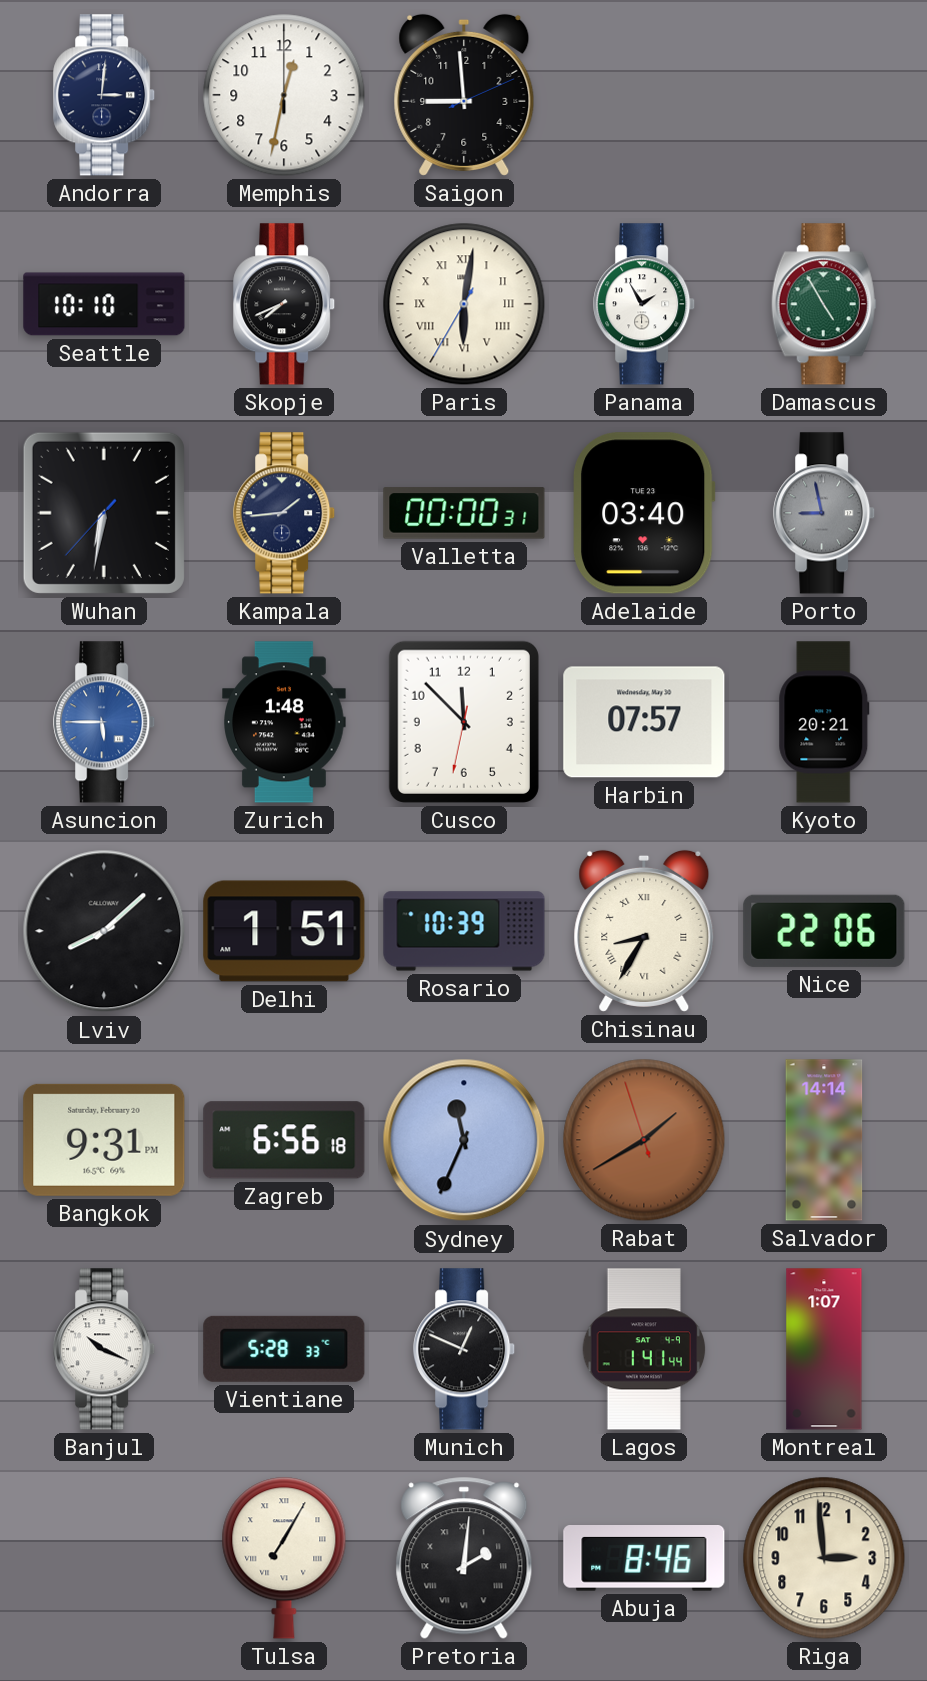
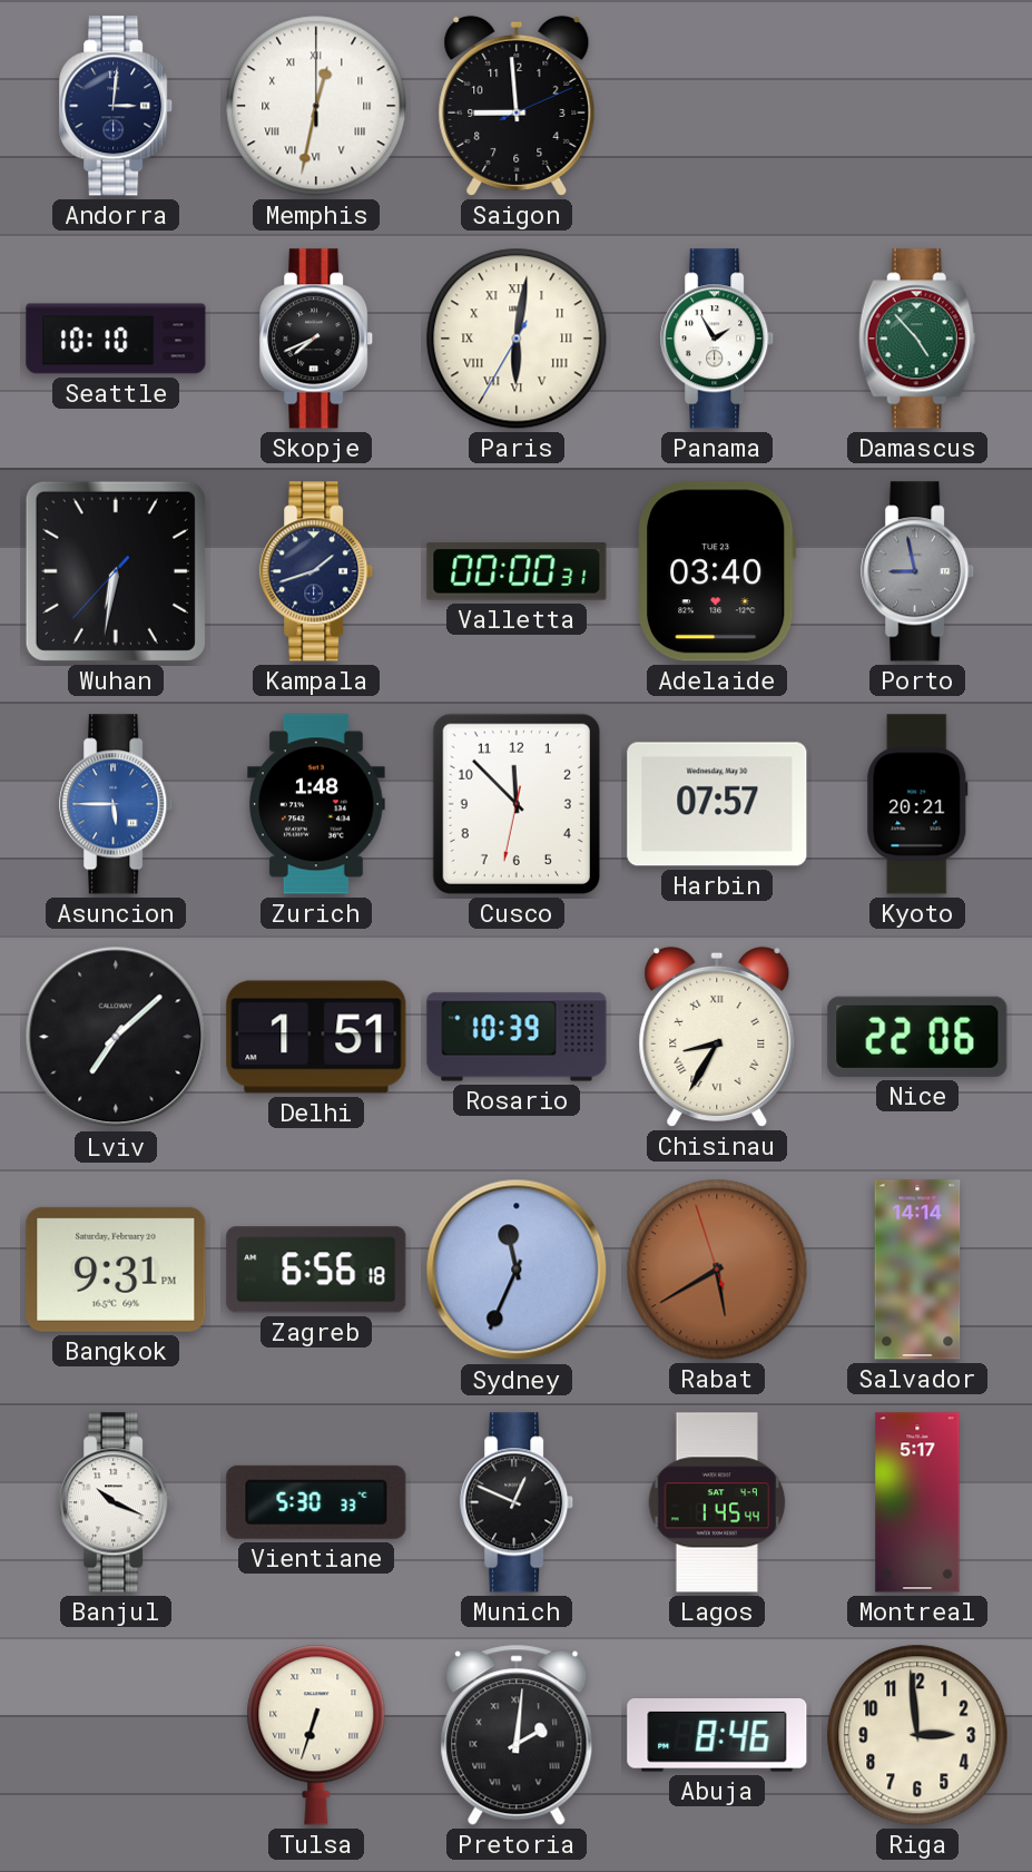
Memphis numerals: Arabic -> Roman
Damascus: 4:55 -> 4:53
Kampala: 1:44 -> 1:42
Lviv: 8:08 -> 7:08
Rabat: 1:39 -> 5:39
Vientiane: 5:28 -> 5:30
Lagos: 1:41 -> 1:45
Montreal: 1:07 -> 5:17
Tulsa: 7:05 -> 6:33
